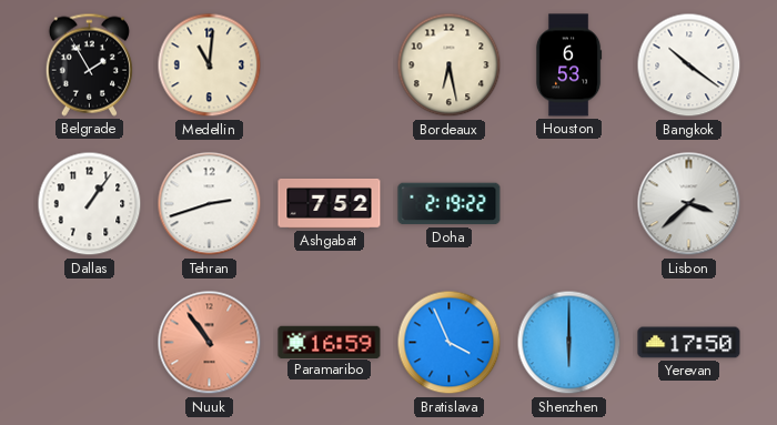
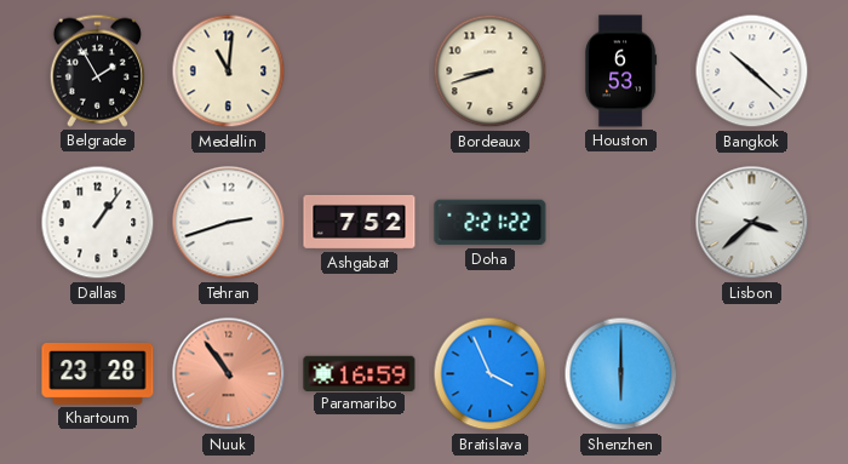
Bordeaux: 6:28 -> 8:42
Bangkok: 10:21 -> 10:22
Doha: 2:19 -> 2:21
Khartoum: none -> 23:28
Yerevan: 17:50 -> none
